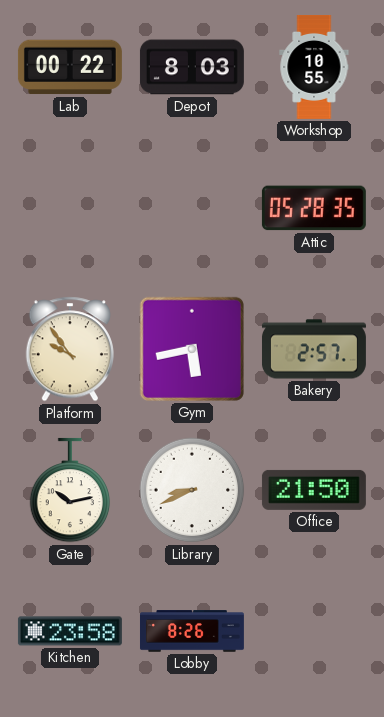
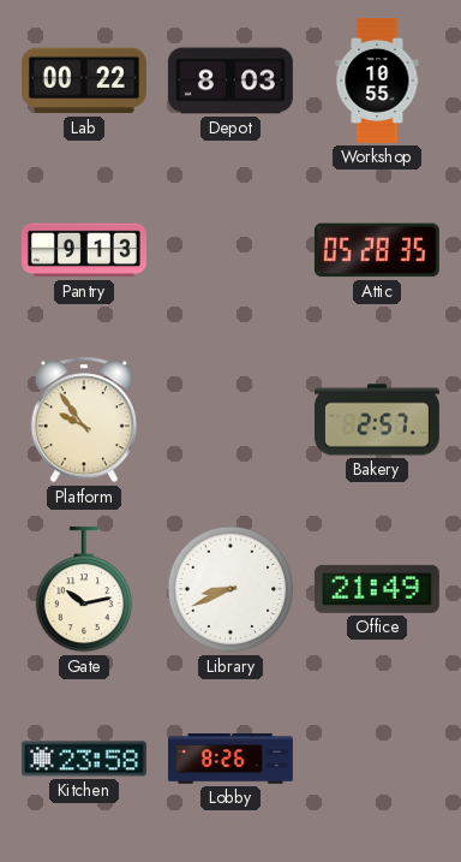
Pantry: none -> 9:13
Gym: 5:43 -> none
Office: 21:50 -> 21:49
